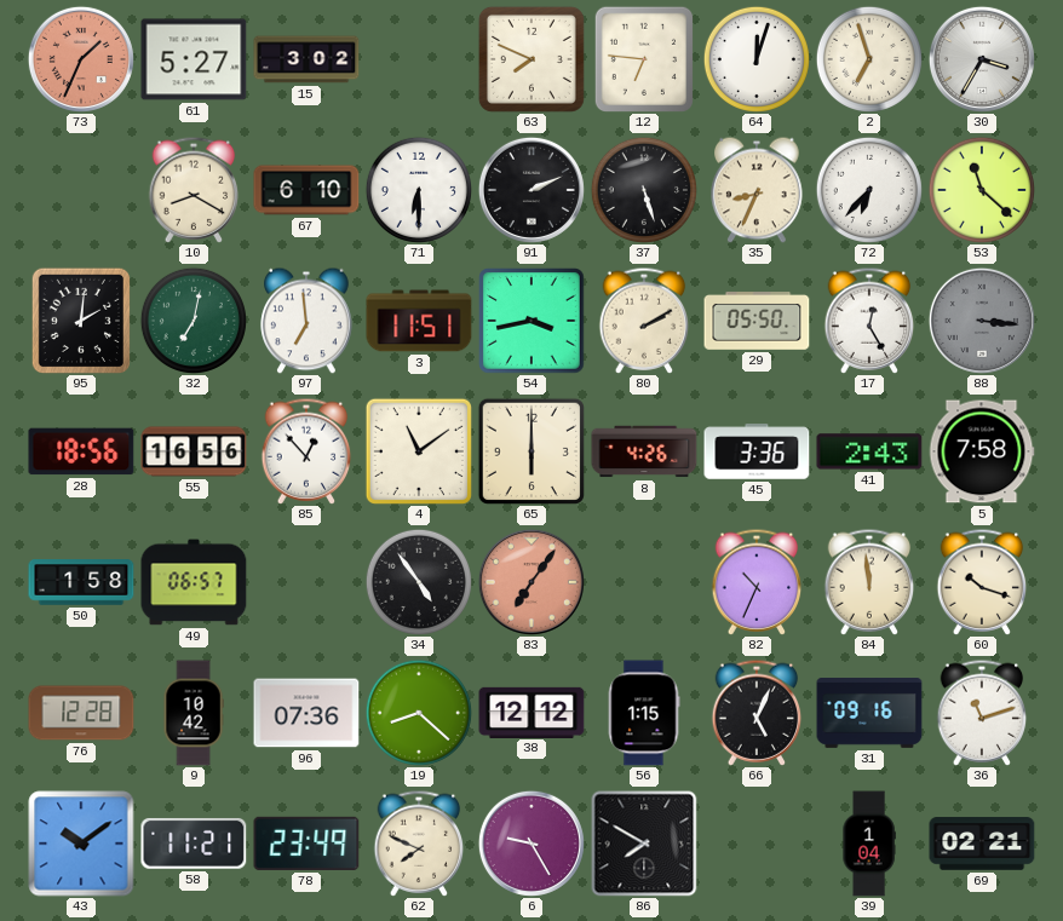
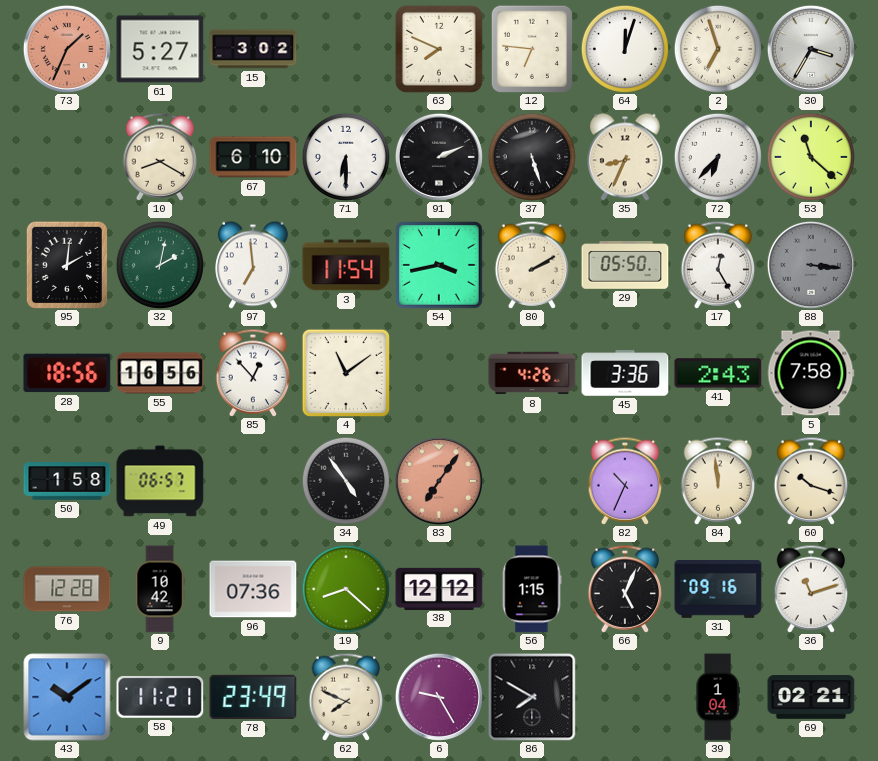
32: 7:02 -> 2:02
3: 11:51 -> 11:54
65: 6:00 -> none
